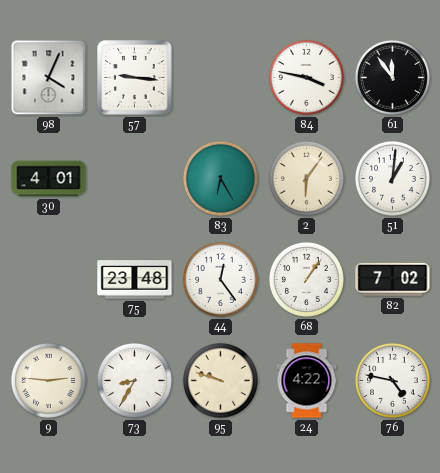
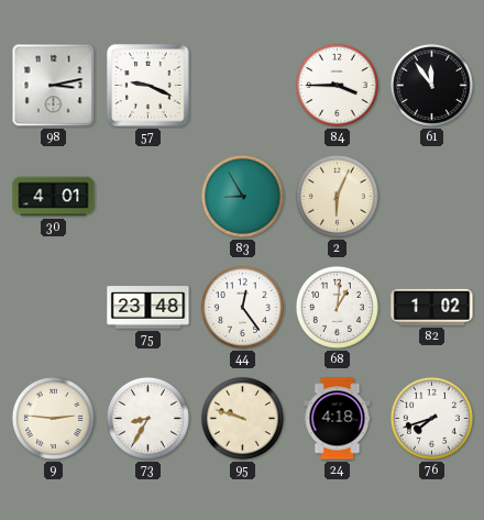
98: 4:04 -> 3:13
57: 9:16 -> 9:19
84: 3:47 -> 3:45
83: 6:25 -> 8:55
2: 6:06 -> 6:04
51: 1:01 -> none
68: 1:06 -> 1:01
82: 7:02 -> 1:02
24: 4:22 -> 4:18
76: 4:47 -> 7:42
